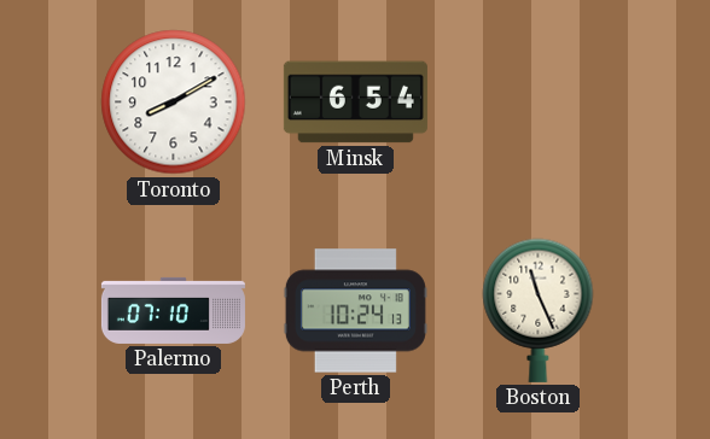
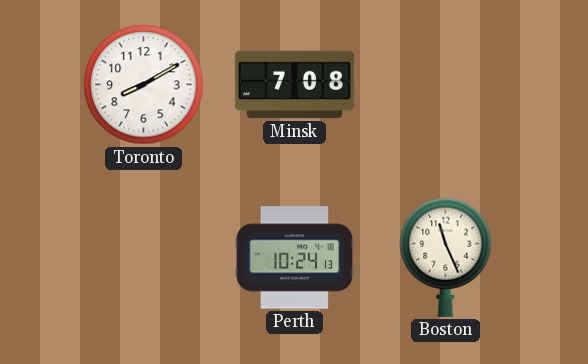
Minsk: 6:54 -> 7:08
Palermo: 07:10 -> none
